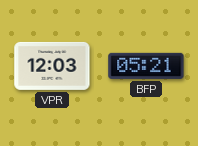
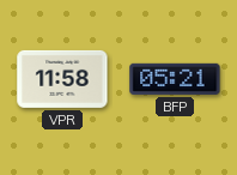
VPR: 12:03 -> 11:58
